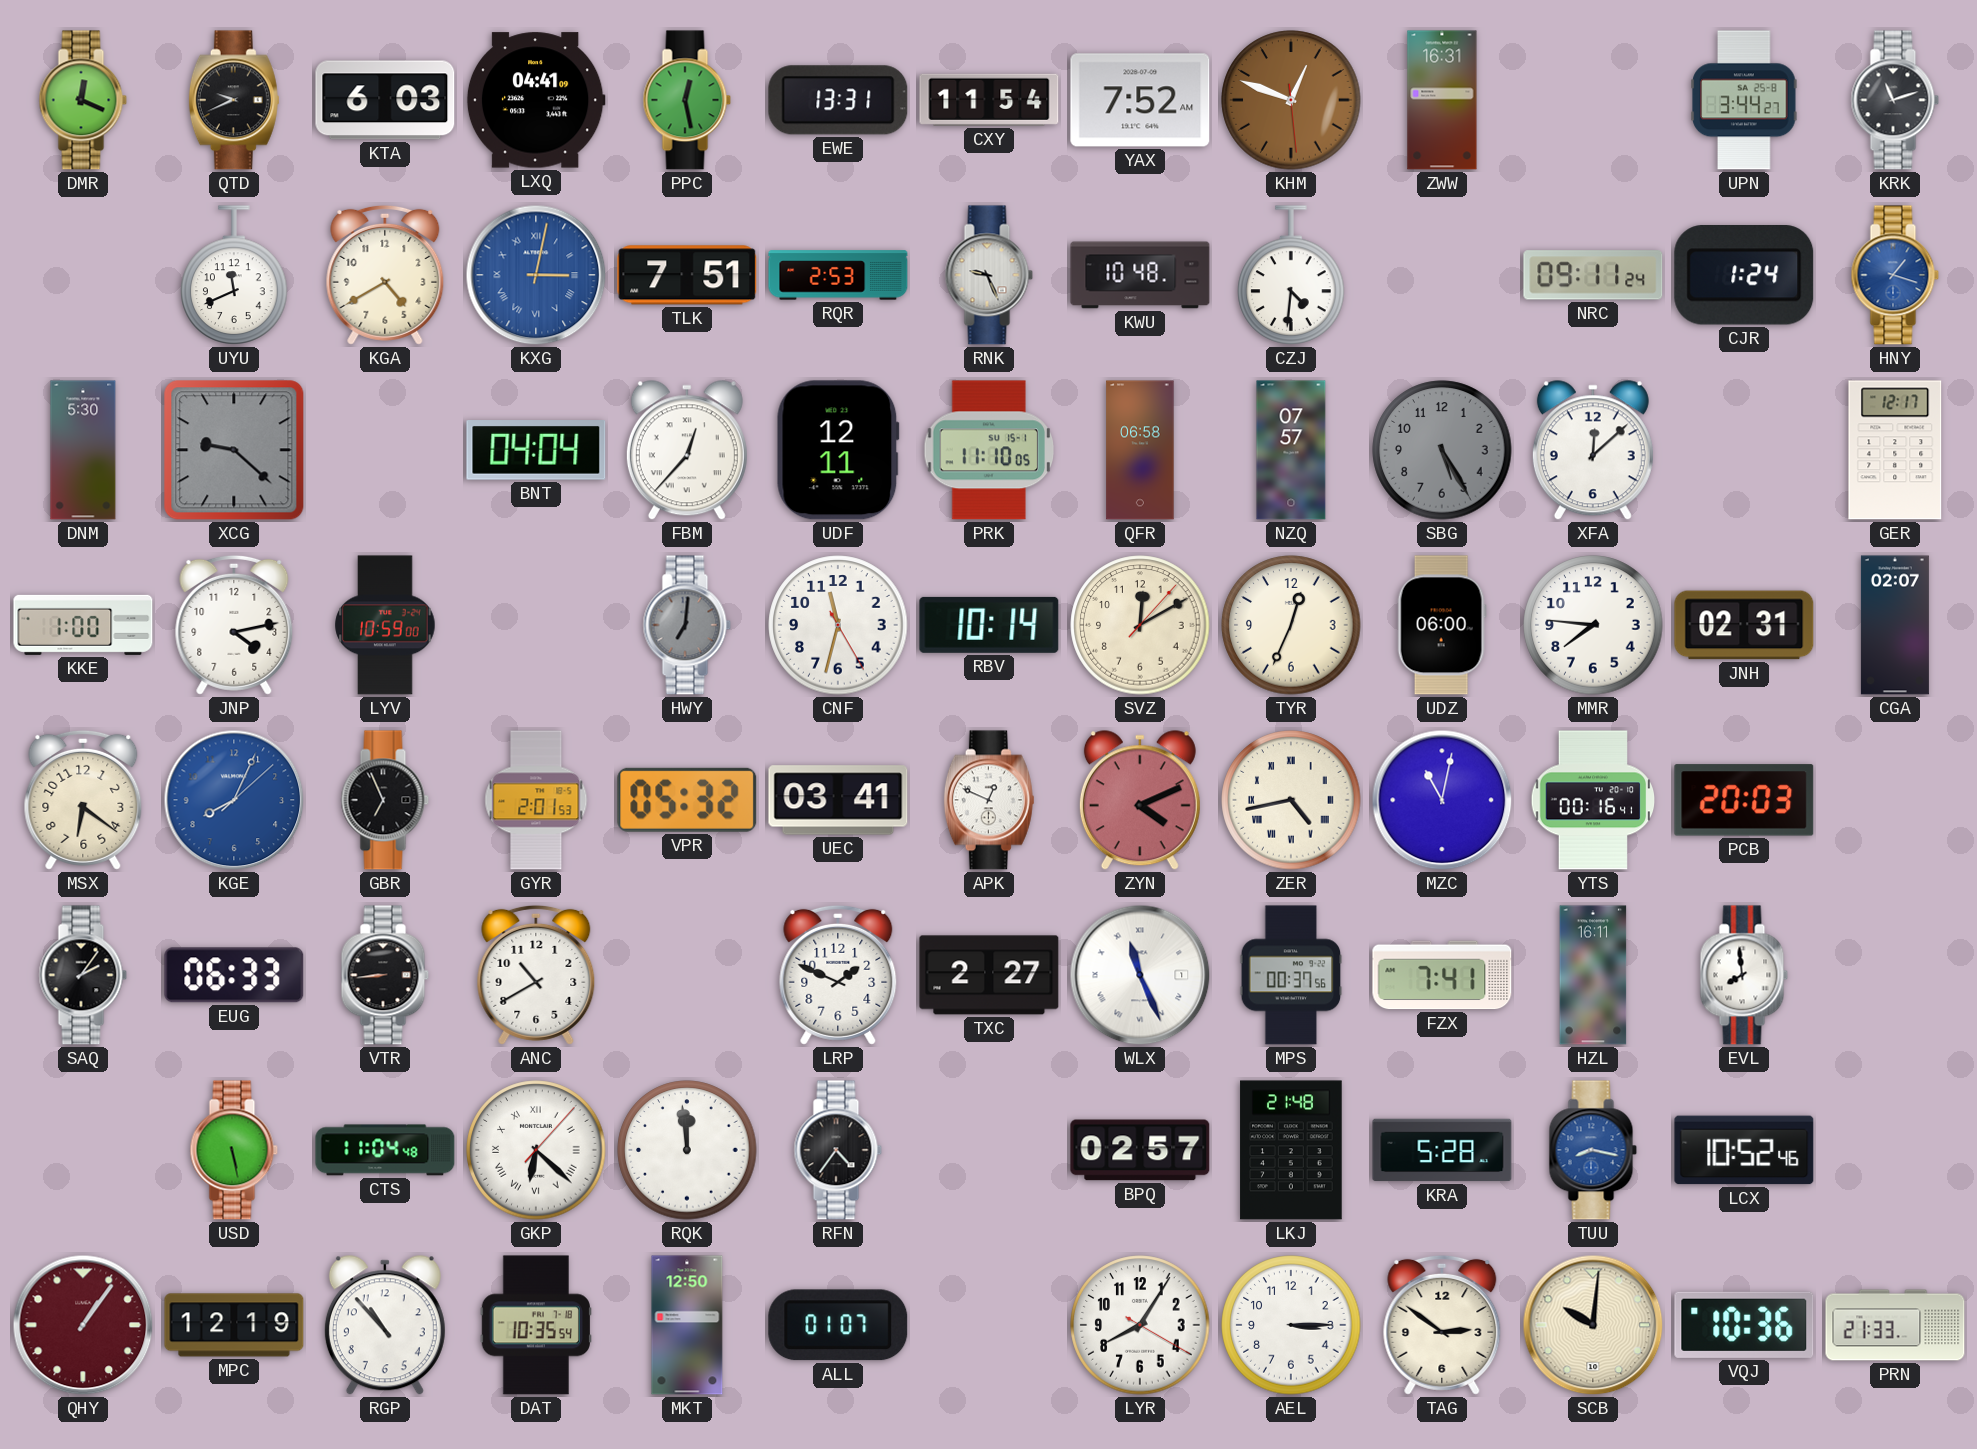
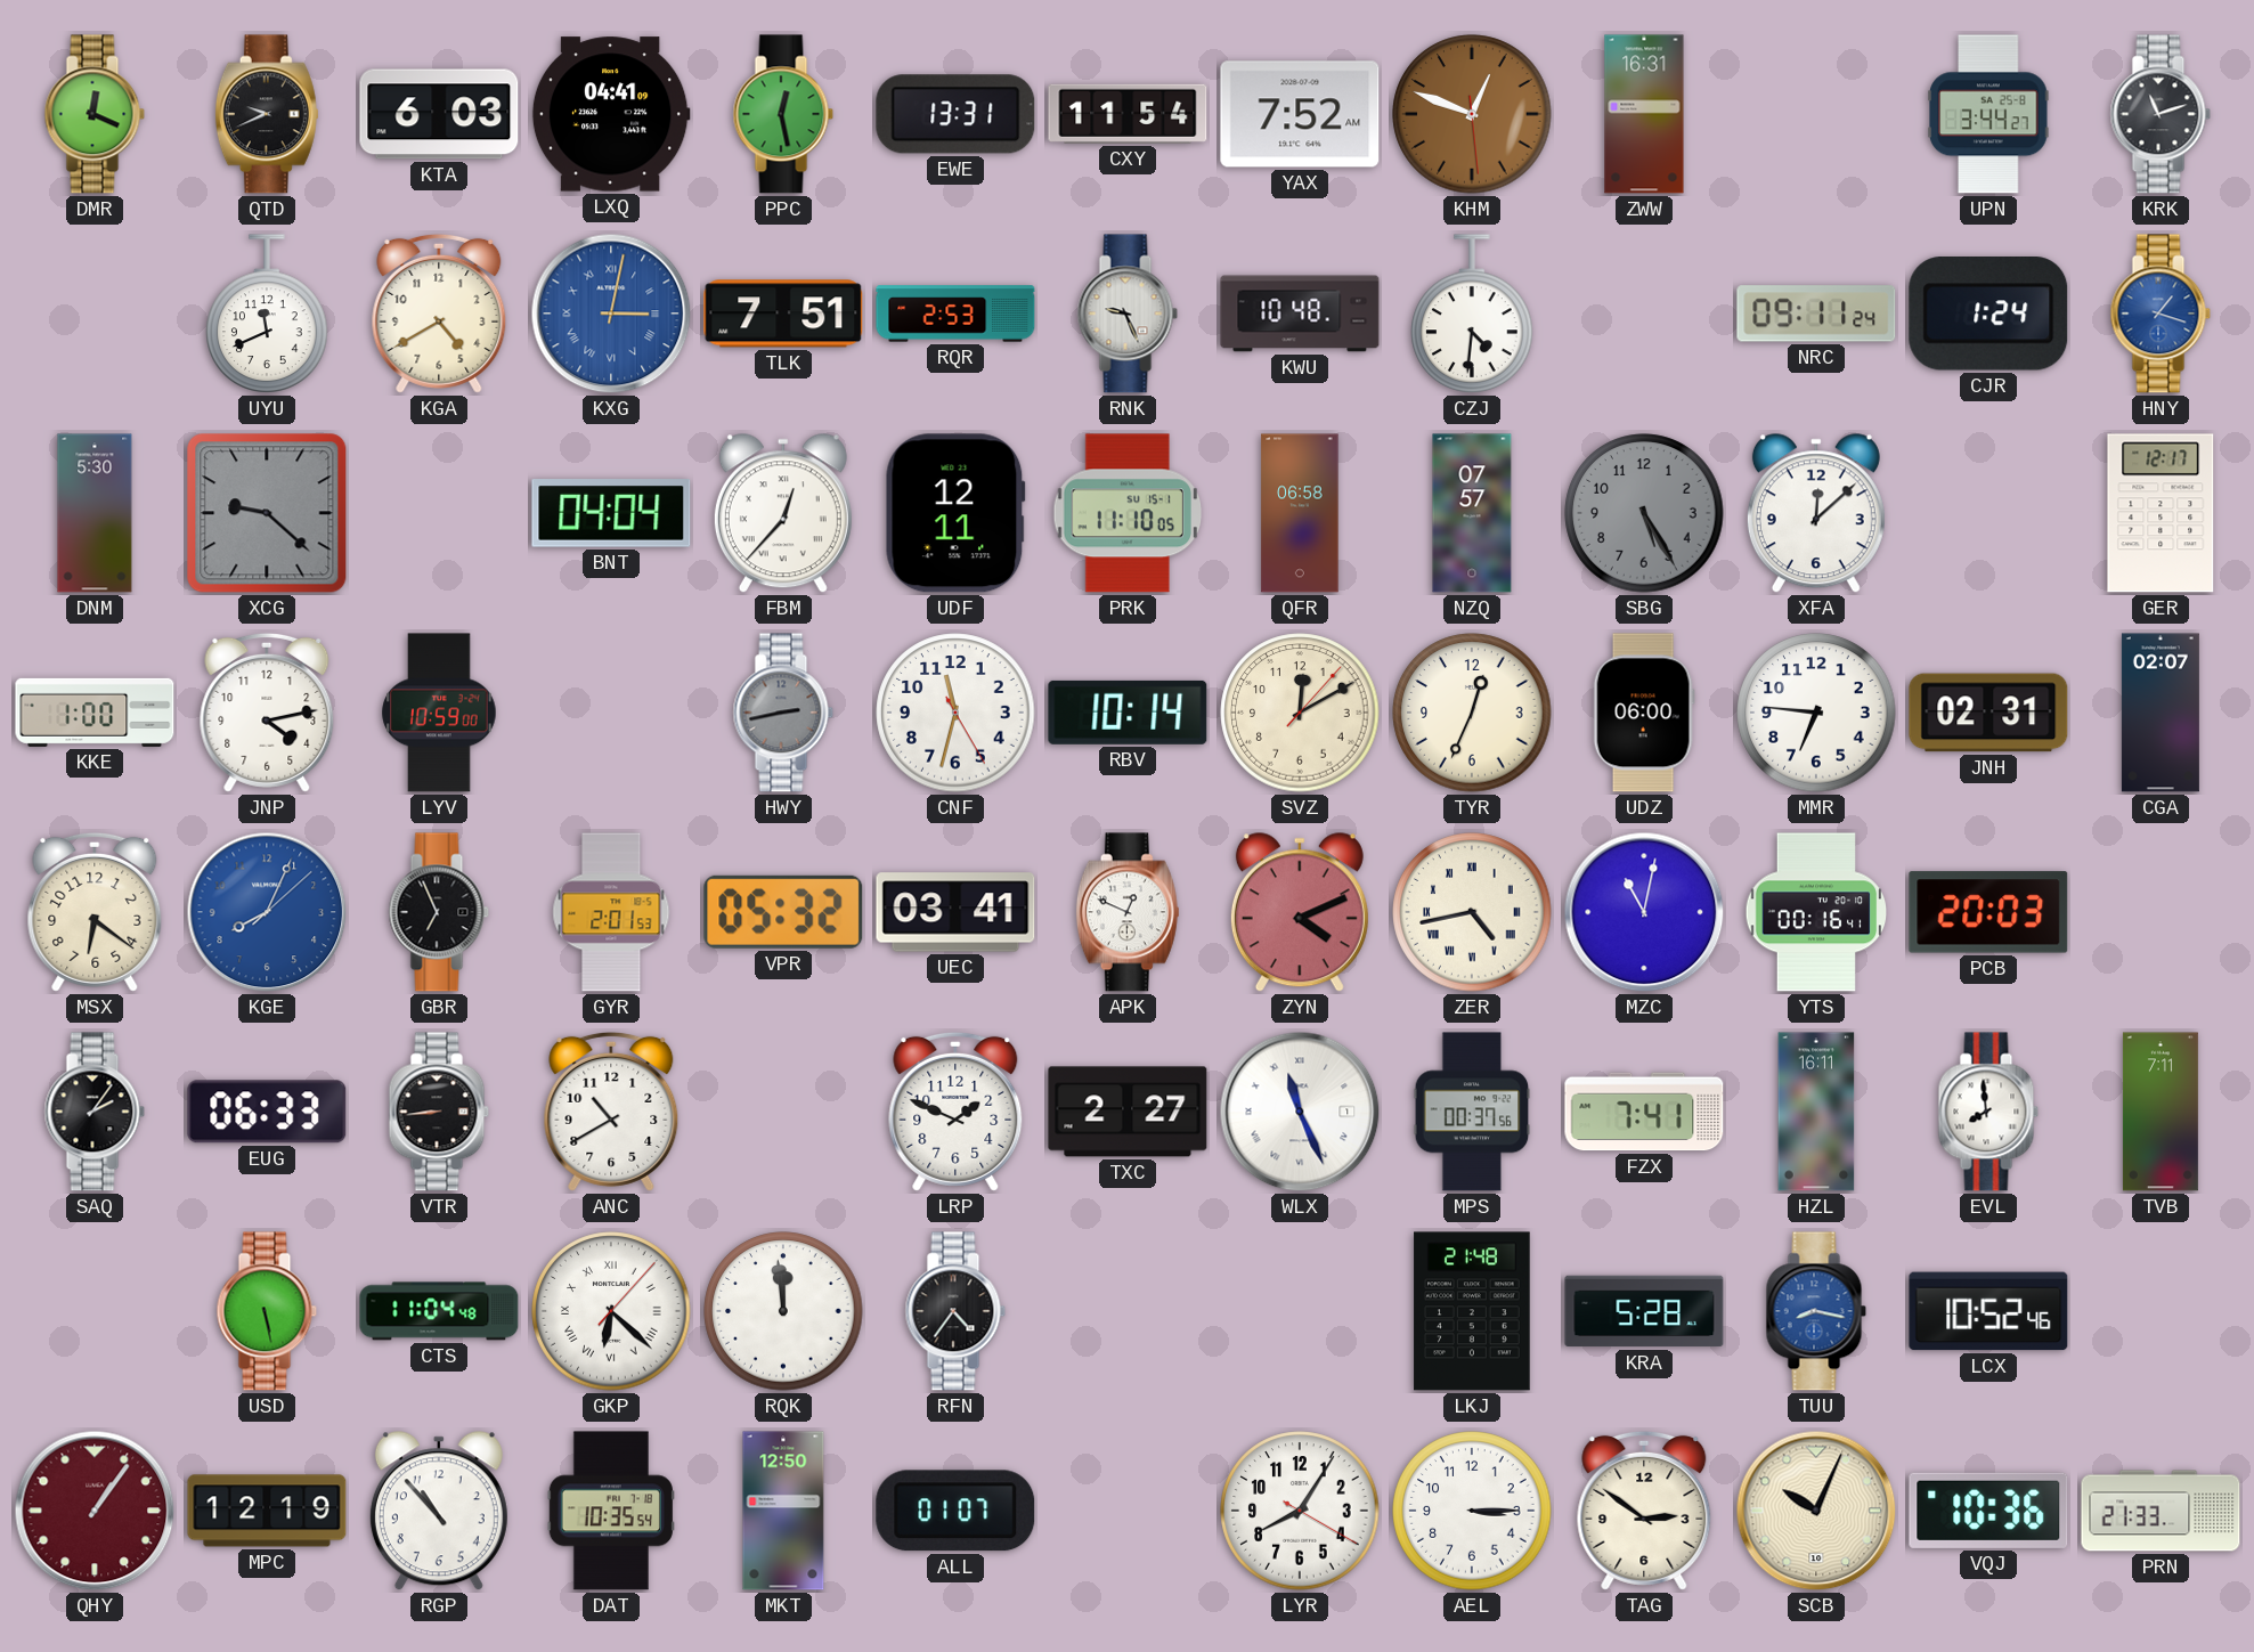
HWY: 7:01 -> 2:43
MMR: 7:46 -> 6:46
TVB: none -> 7:11
BPQ: 02:57 -> none
SCB: 10:01 -> 10:04
